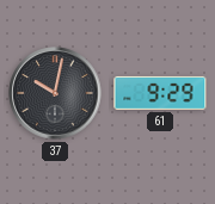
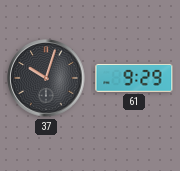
37: 10:02 -> 10:03
